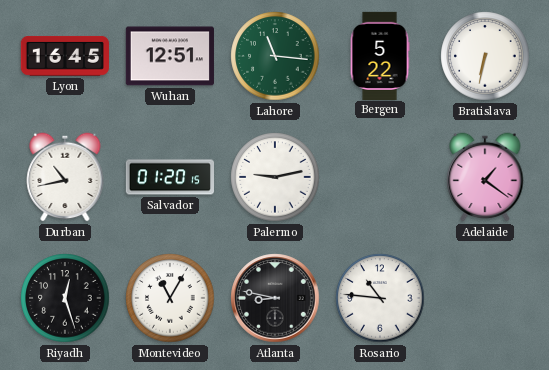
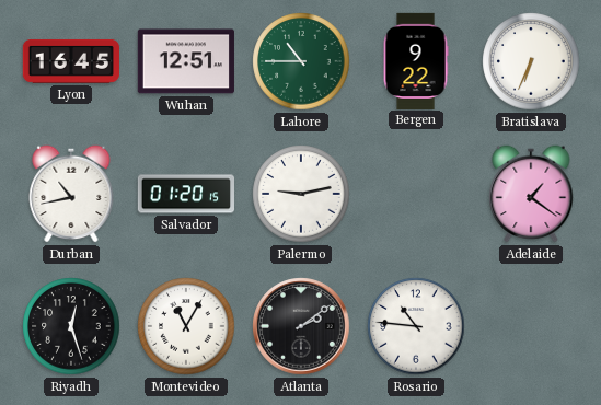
Lahore: 11:16 -> 10:45
Bergen: 5:22 -> 9:22
Bratislava: 6:32 -> 6:34
Atlanta: 8:47 -> 2:09
